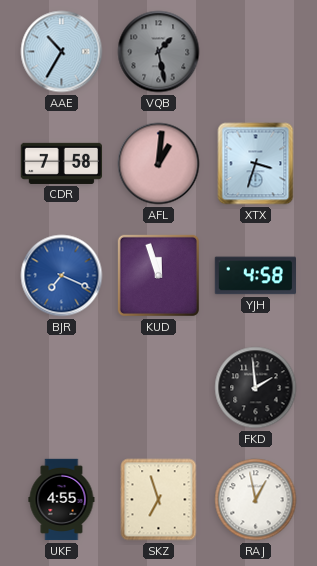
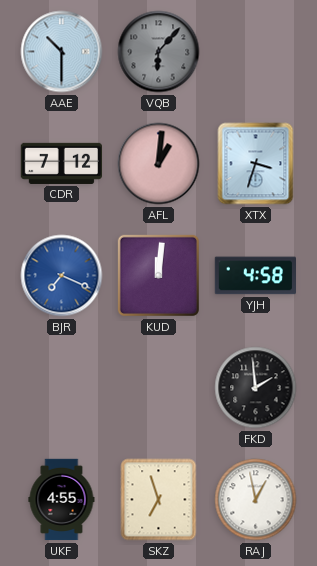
AAE: 10:35 -> 10:30
VQB: 1:28 -> 6:07
CDR: 7:58 -> 7:12
KUD: 11:57 -> 12:01
